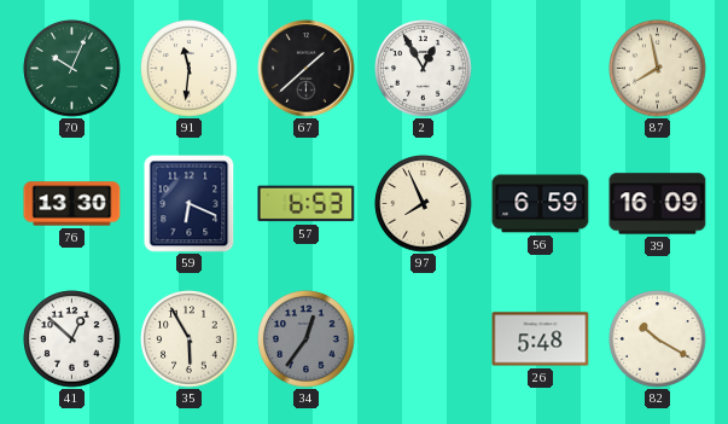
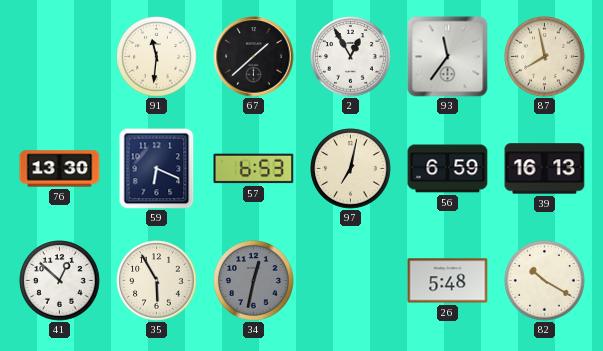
70: 10:04 -> none
93: none -> 11:36
97: 7:56 -> 7:02
39: 16:09 -> 16:13
34: 12:36 -> 12:32
